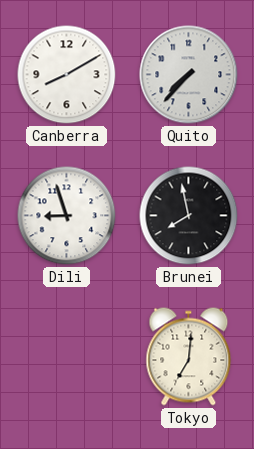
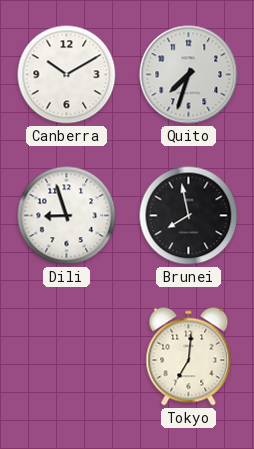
Canberra: 8:10 -> 10:10
Quito: 7:37 -> 7:33
